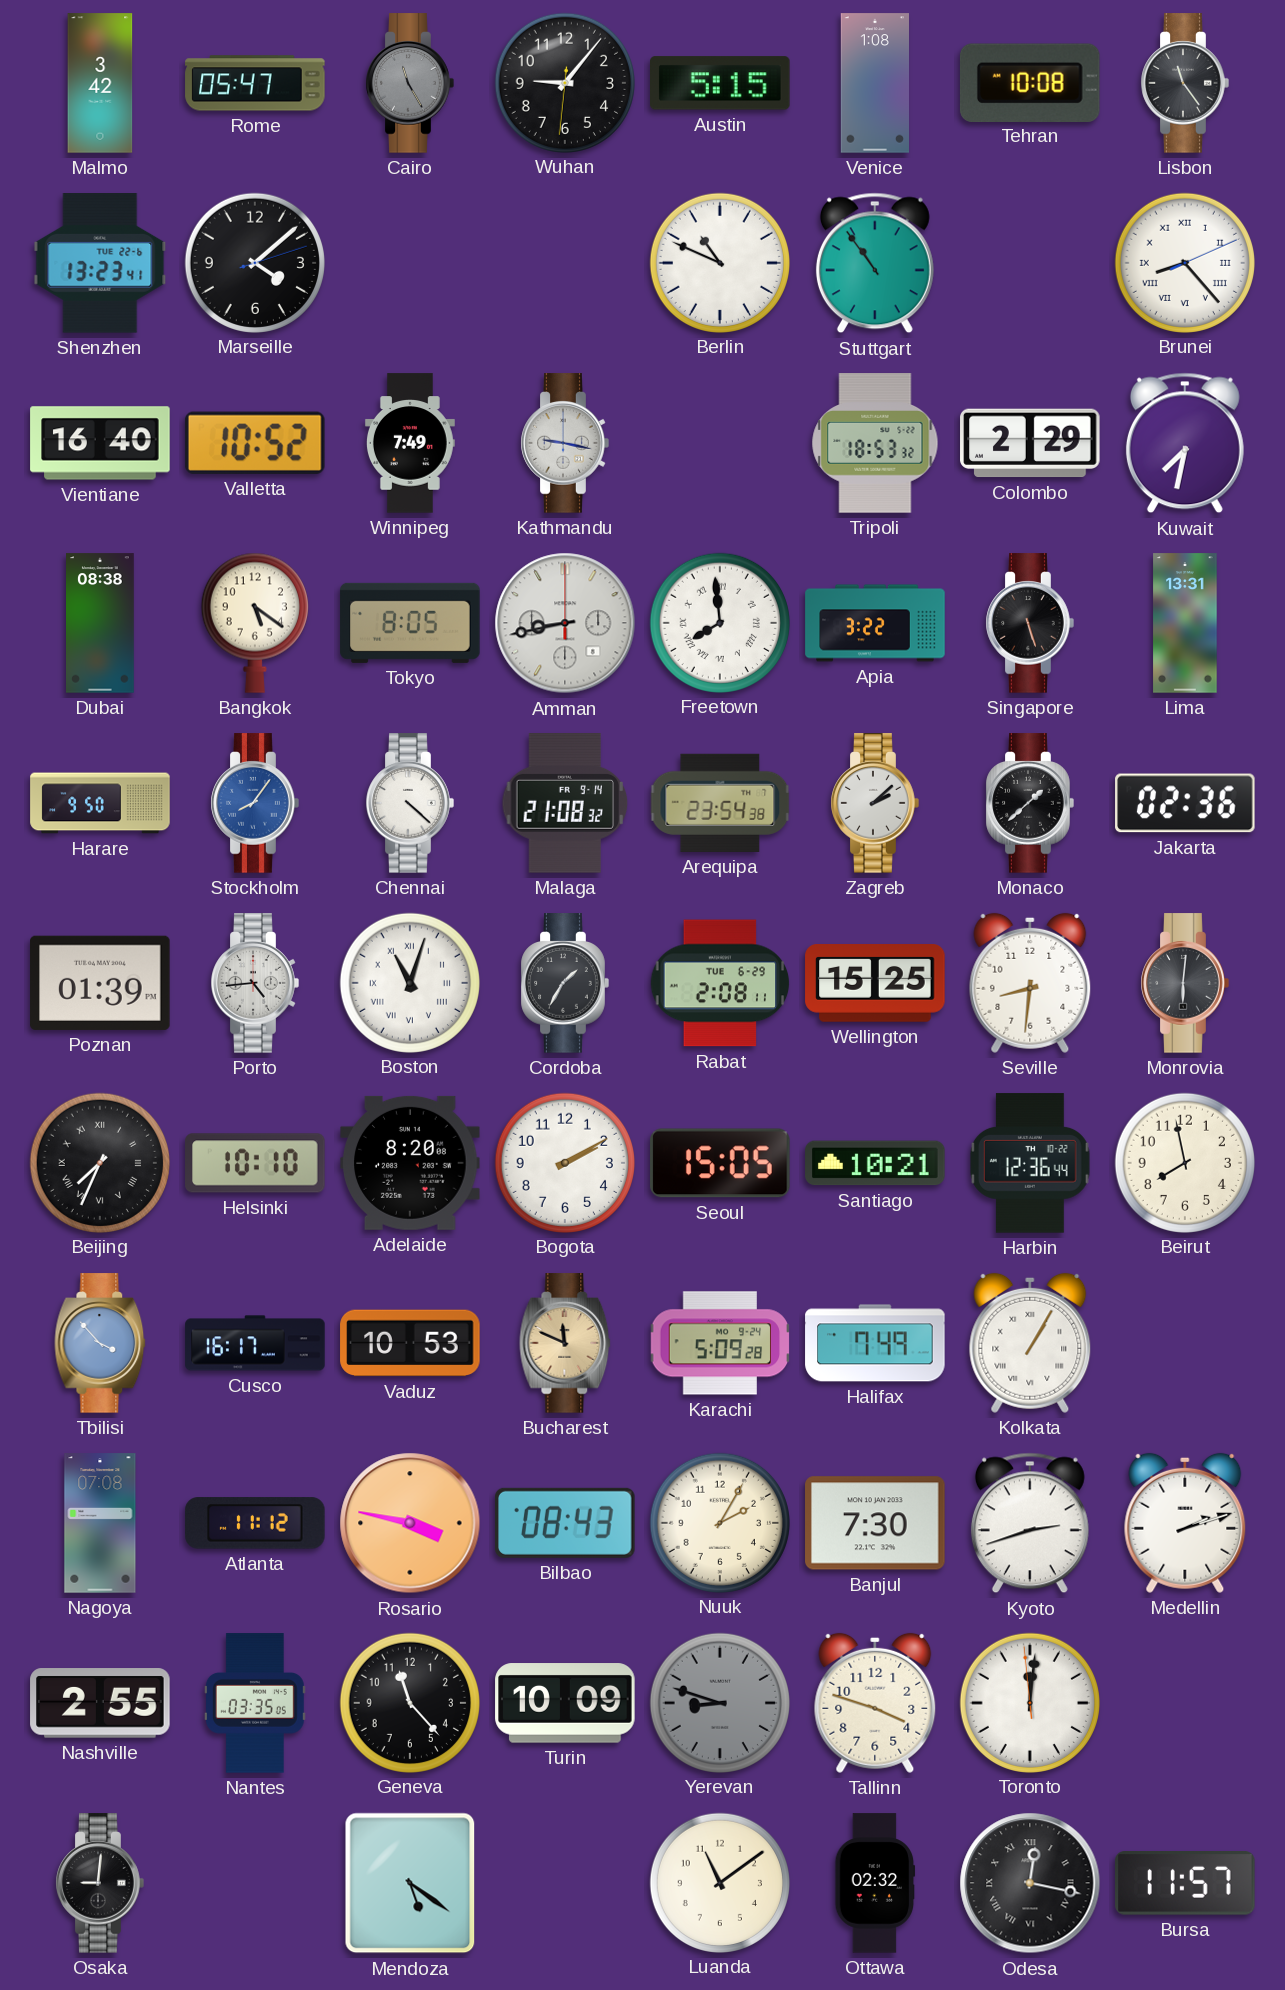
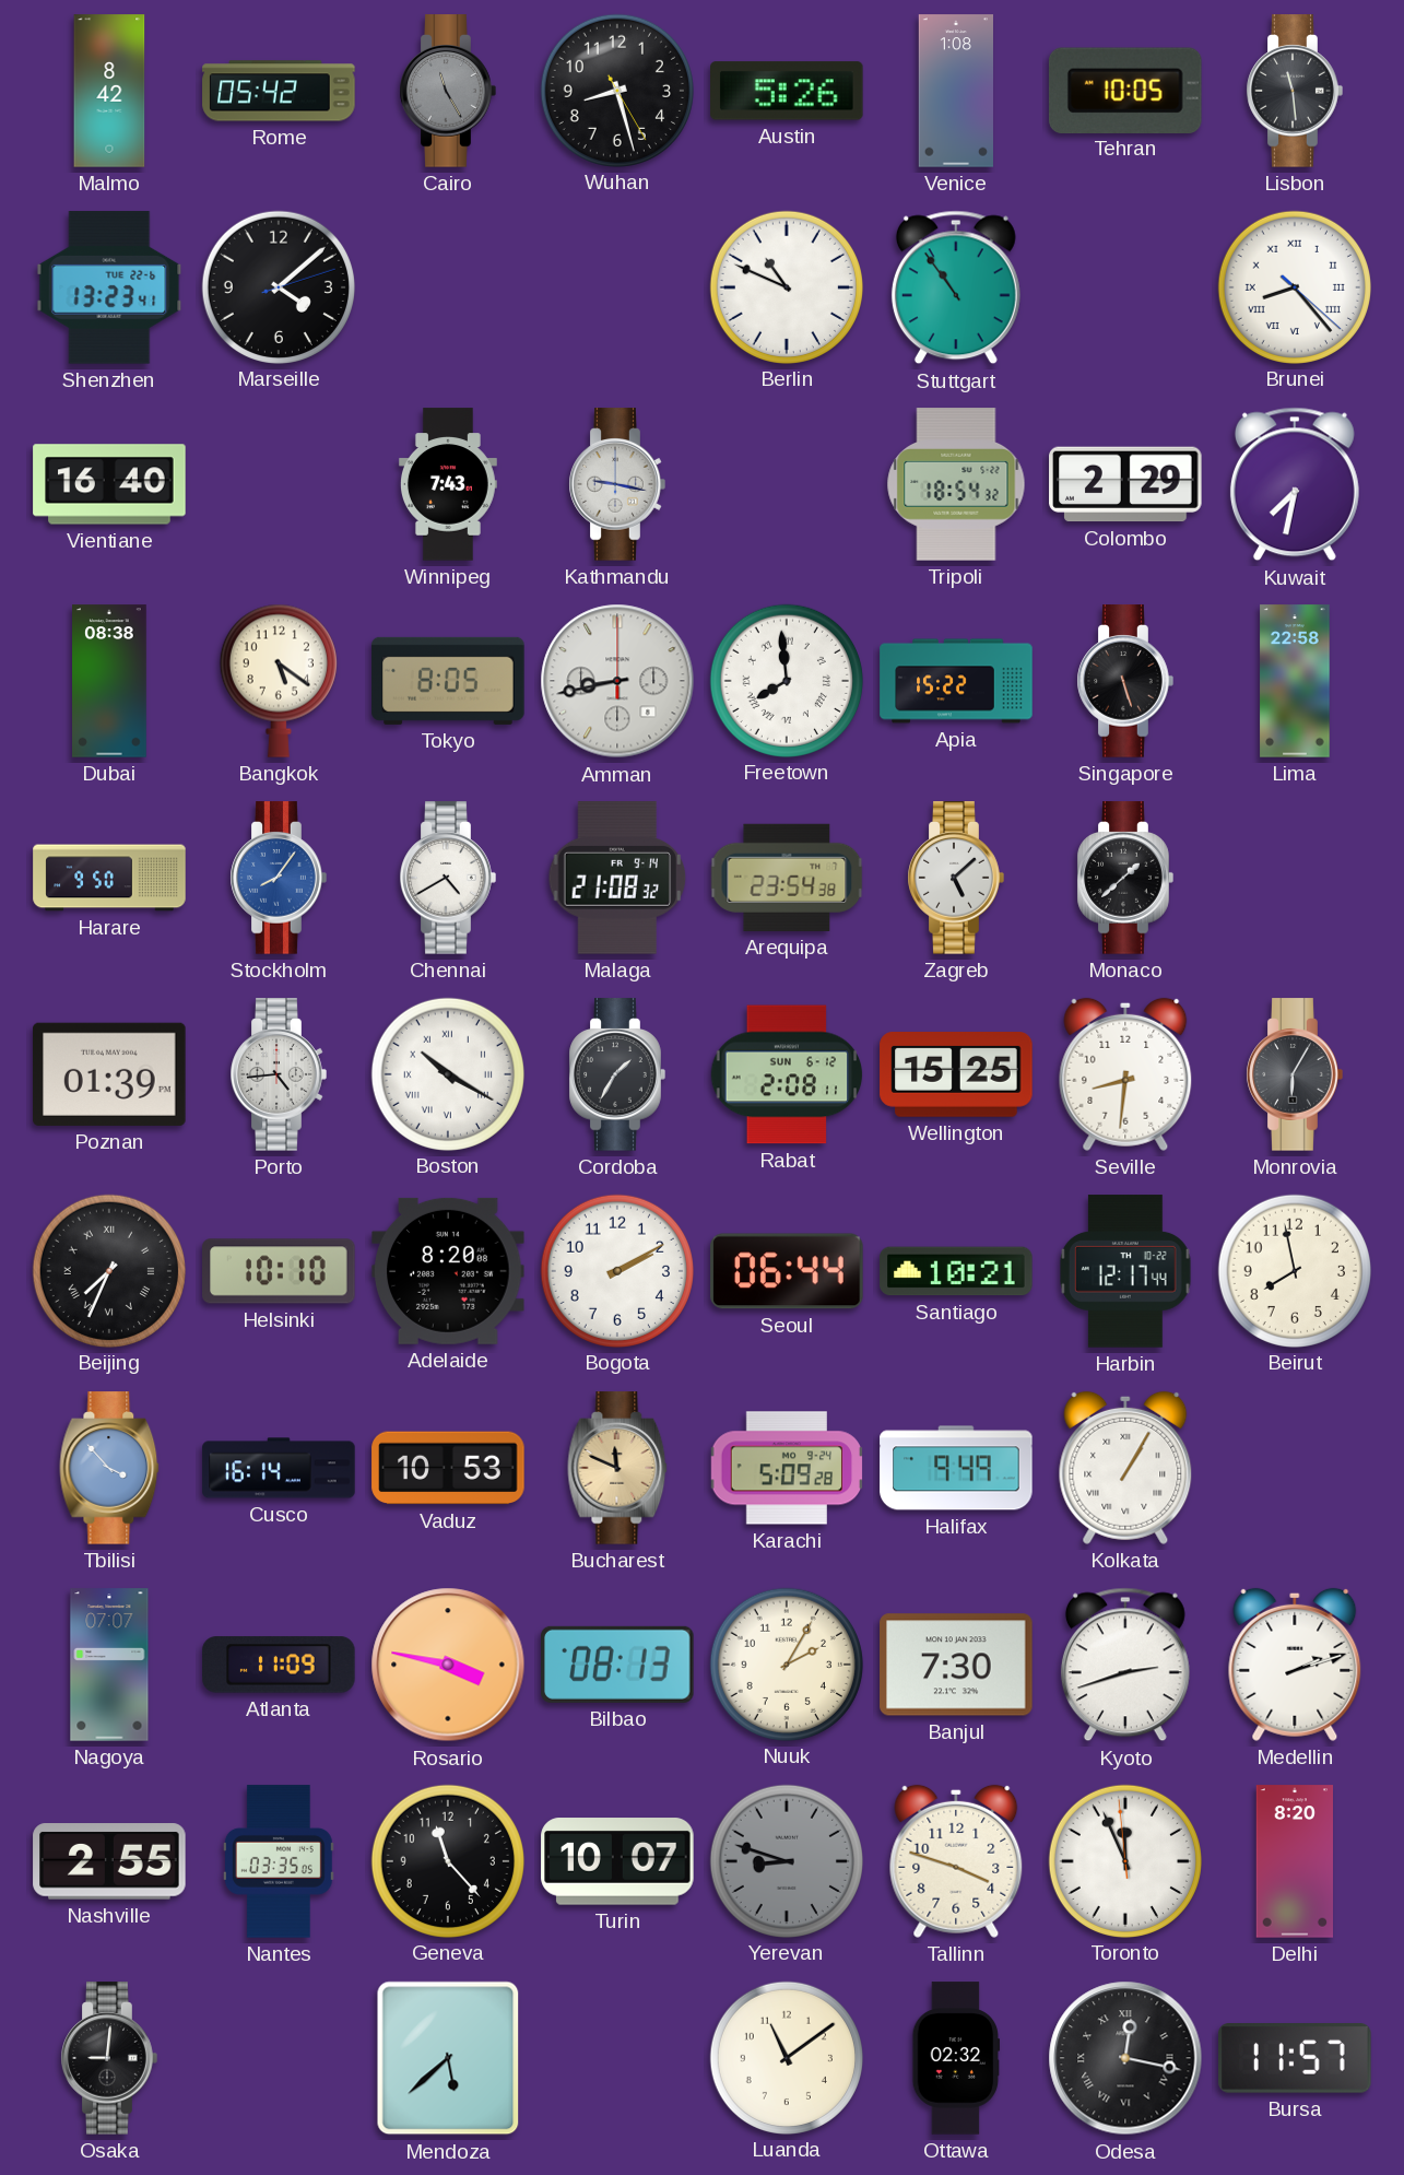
Malmo: 3:42 -> 8:42
Rome: 05:47 -> 05:42
Wuhan: 9:06 -> 8:27
Austin: 5:15 -> 5:26
Tehran: 10:08 -> 10:05
Lisbon: 11:24 -> 11:29
Brunei: 8:23:11 -> 8:23:22
Valletta: 10:52 -> none
Winnipeg: 7:49 -> 7:43
Tripoli: 18:53 -> 18:54
Apia: 3:22 -> 15:22
Lima: 13:31 -> 22:58
Chennai: 4:22 -> 4:40
Zagreb: 2:08 -> 5:08
Jakarta: 02:36 -> none
Boston: 11:03 -> 10:20
Rabat date: TUE 6-29 -> SUN 6-12
Monrovia: 6:01 -> 6:05
Seoul: 15:05 -> 06:44
Harbin: 12:36 -> 12:17
Cusco: 16:17 -> 16:14
Halifax: 7:49 -> 9:49
Nagoya: 07:08 -> 07:07
Atlanta: 11:12 -> 11:09
Bilbao: 08:43 -> 08:13
Turin: 10:09 -> 10:07
Toronto: 12:00 -> 11:55
Delhi: none -> 8:20
Mendoza: 5:21 -> 5:38
